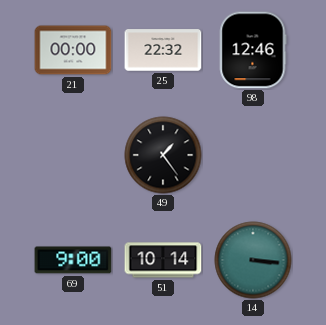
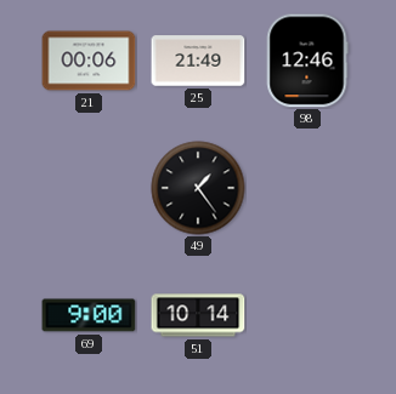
21: 00:00 -> 00:06
25: 22:32 -> 21:49
14: 3:16 -> none
